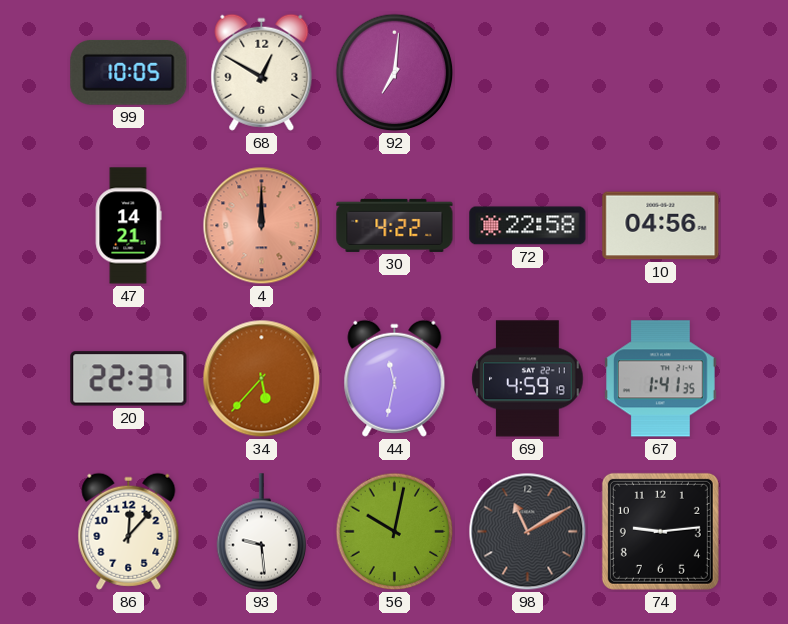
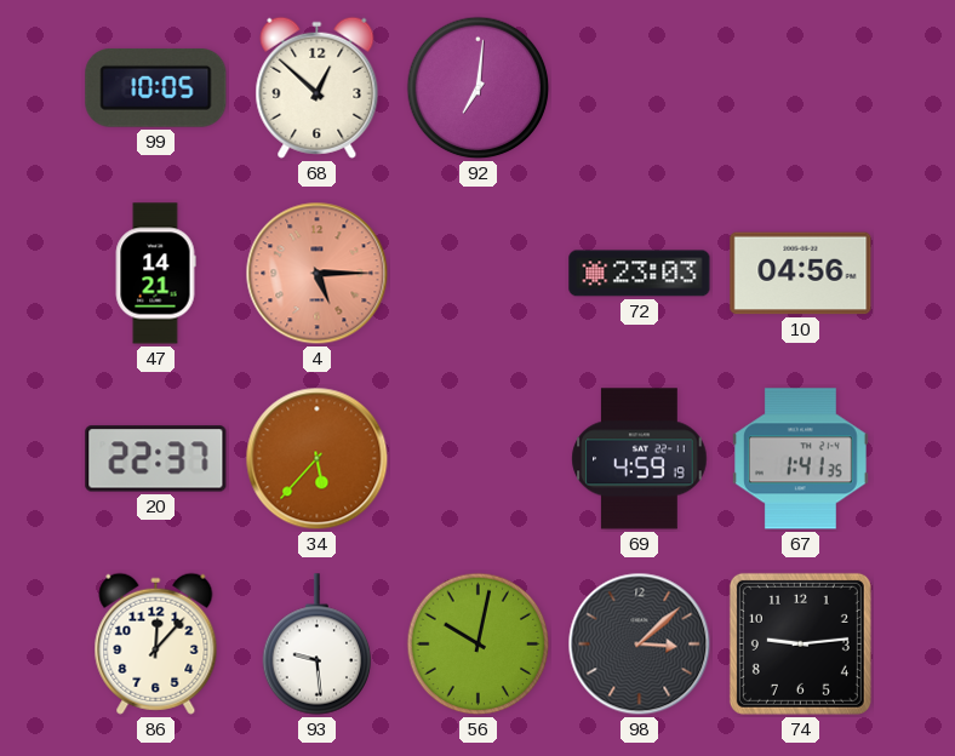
68: 12:50 -> 12:52
4: 12:00 -> 5:15
30: 4:22 -> none
72: 22:58 -> 23:03
44: 11:32 -> none
98: 11:10 -> 3:08
